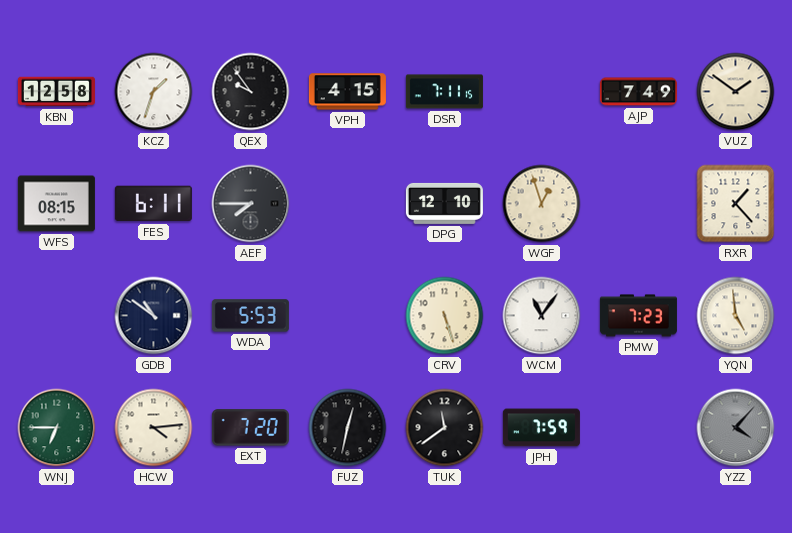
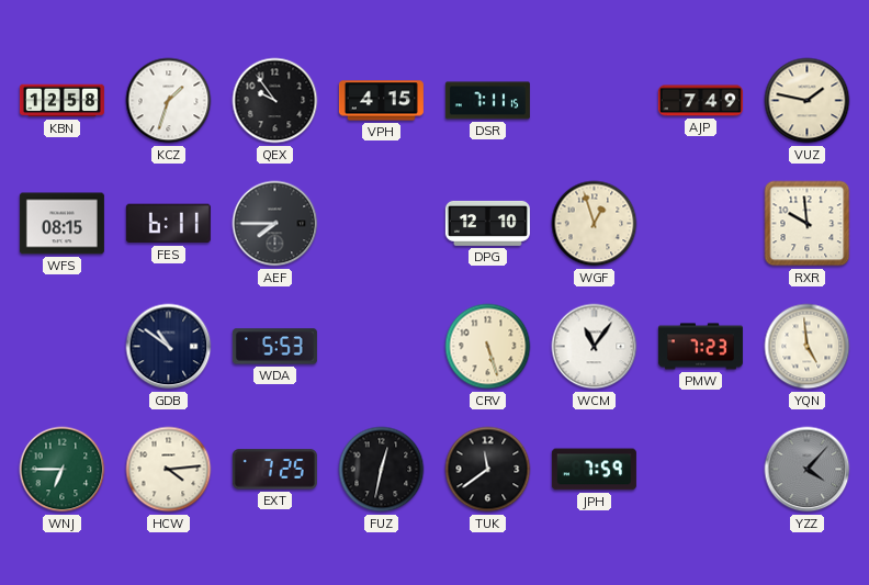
VUZ: 1:51 -> 1:47
RXR: 1:23 -> 9:59
EXT: 7:20 -> 7:25
